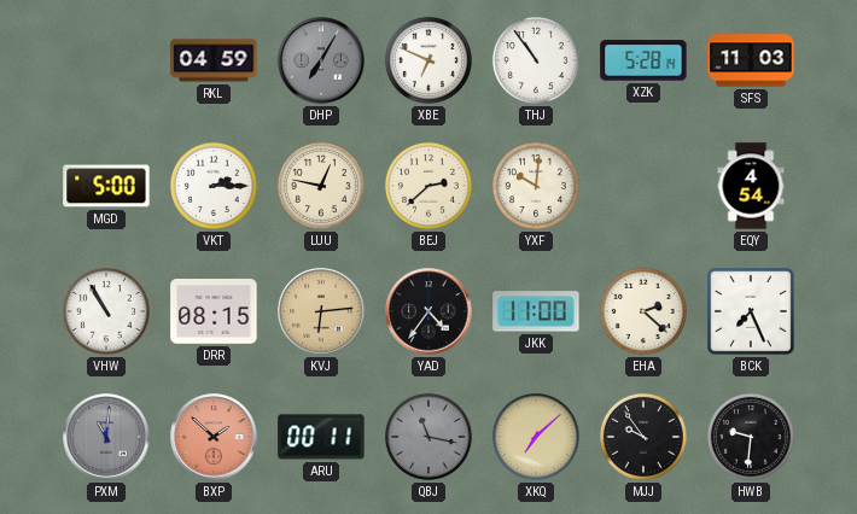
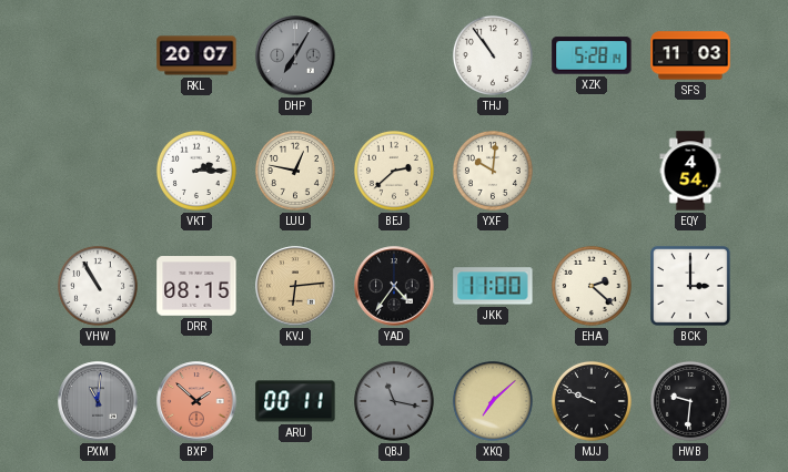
RKL: 04:59 -> 20:07
XBE: 6:49 -> none
MGD: 5:00 -> none
BCK: 7:26 -> 3:00
MJJ: 9:54 -> 9:49
